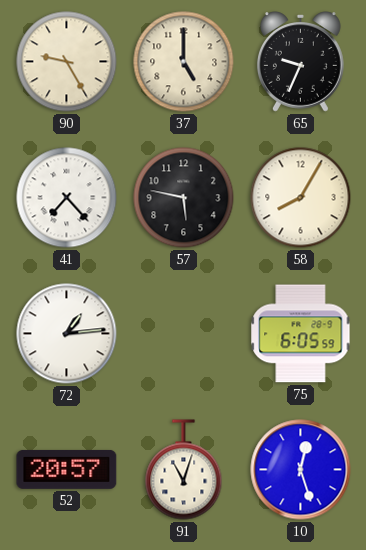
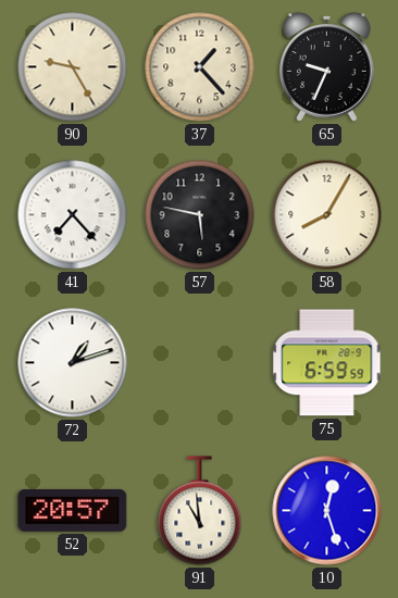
37: 5:00 -> 1:23
72: 1:14 -> 1:12
75: 6:05 -> 6:59
91: 11:03 -> 10:59
